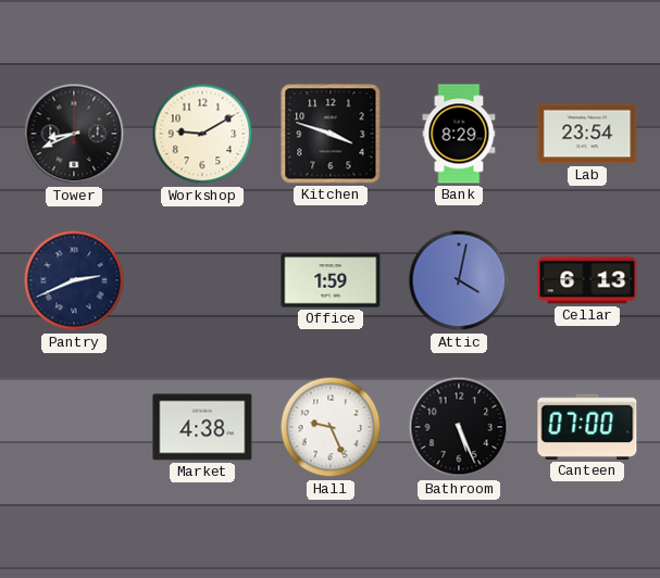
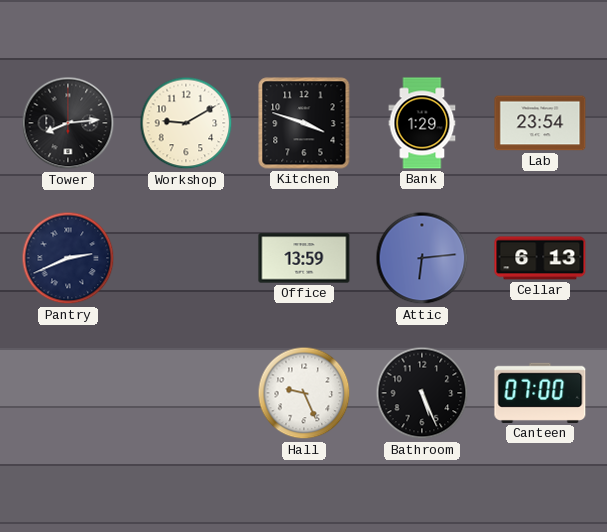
Tower: 8:41 -> 8:14
Bank: 8:29 -> 1:29
Office: 1:59 -> 13:59
Attic: 4:02 -> 6:14
Market: 4:38 -> none
